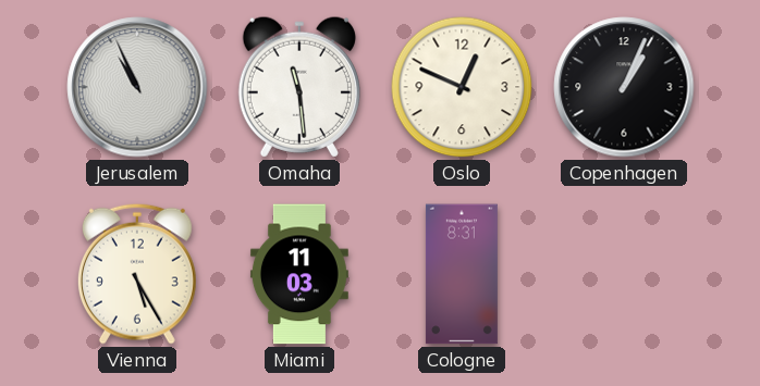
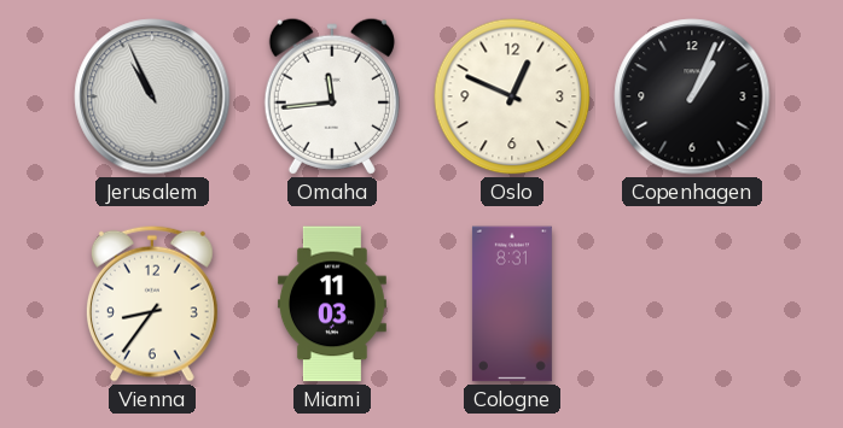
Omaha: 11:29 -> 11:44
Vienna: 5:25 -> 8:36
